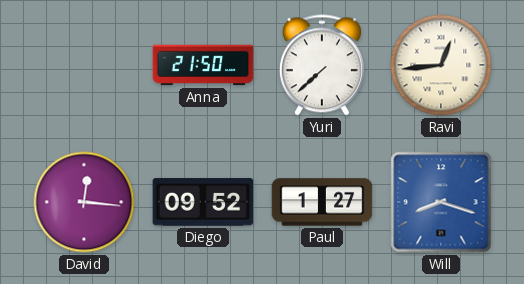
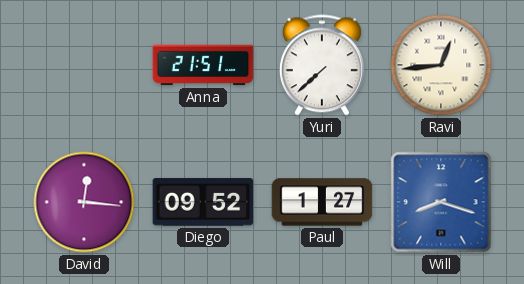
Anna: 21:50 -> 21:51
